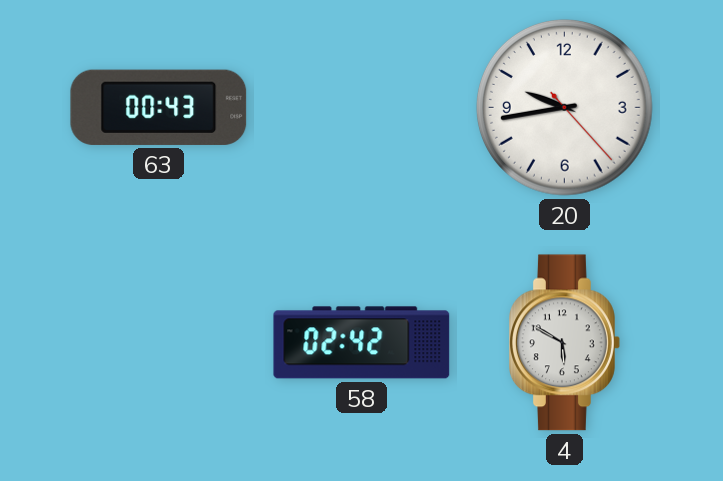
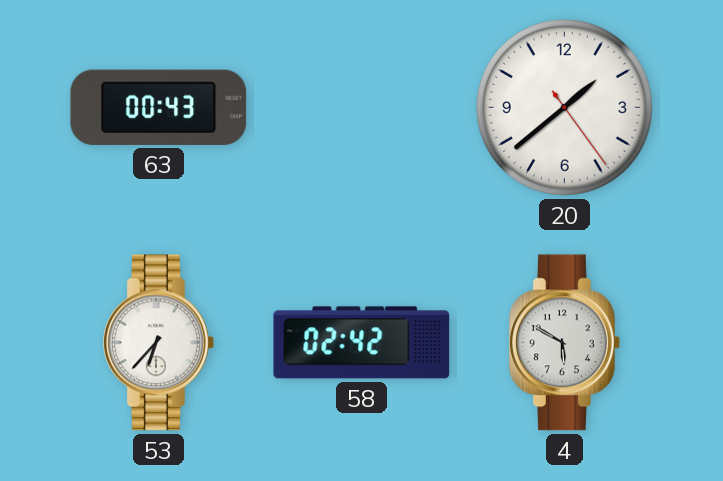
20: 9:43 -> 1:38
53: none -> 6:37
